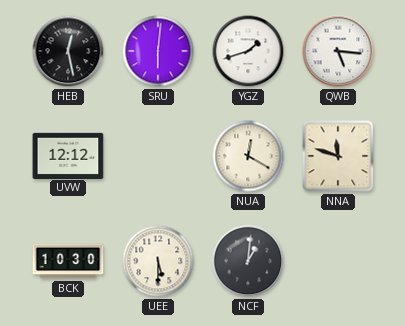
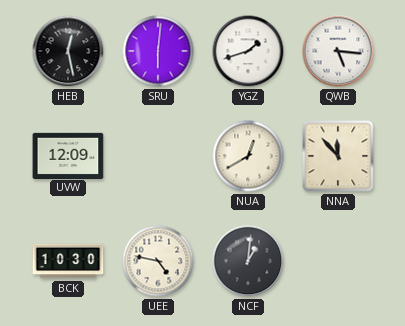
UVW: 12:12 -> 12:09
NUA: 12:20 -> 12:40
NNA: 11:48 -> 11:53
UEE: 5:30 -> 4:47
